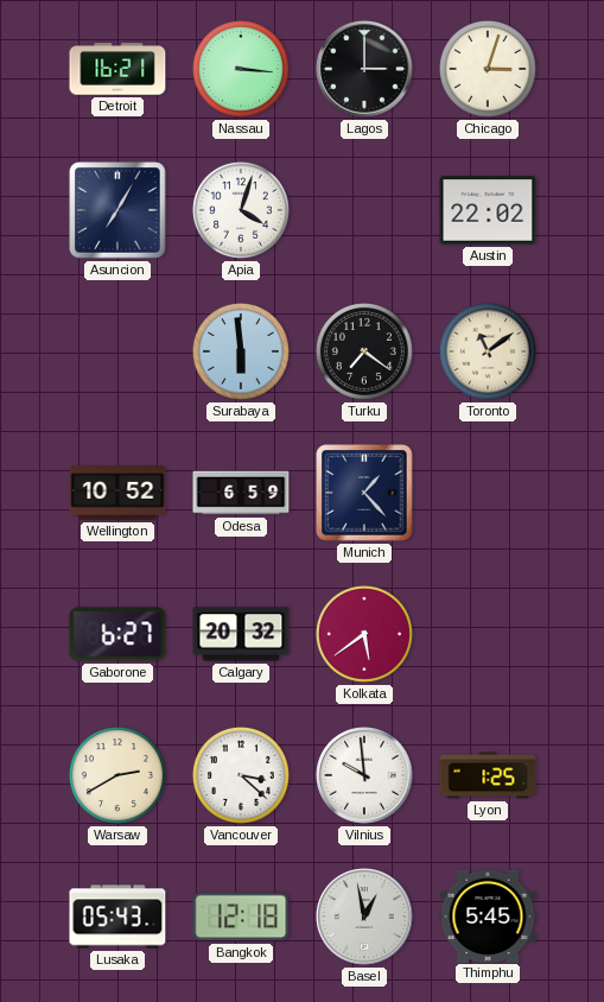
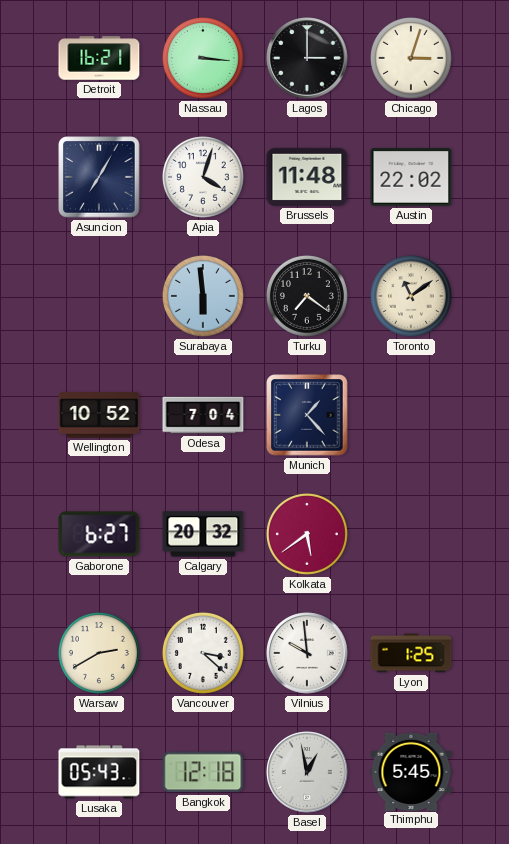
Brussels: none -> 11:48
Odesa: 6:59 -> 7:04
